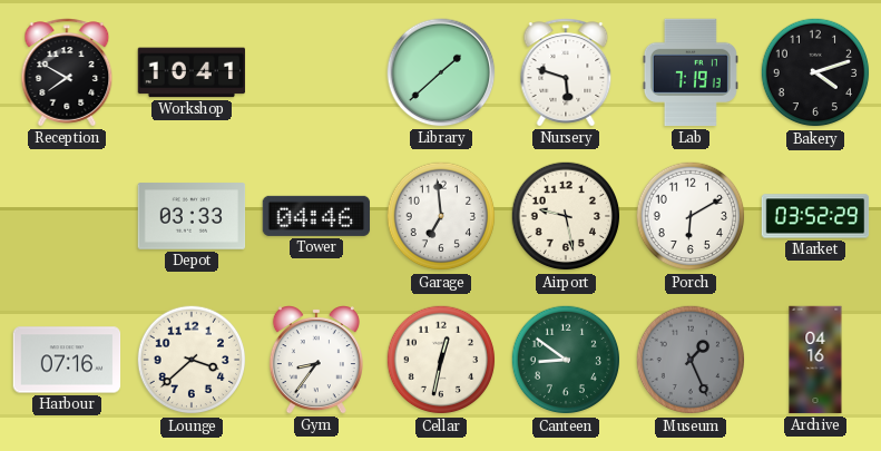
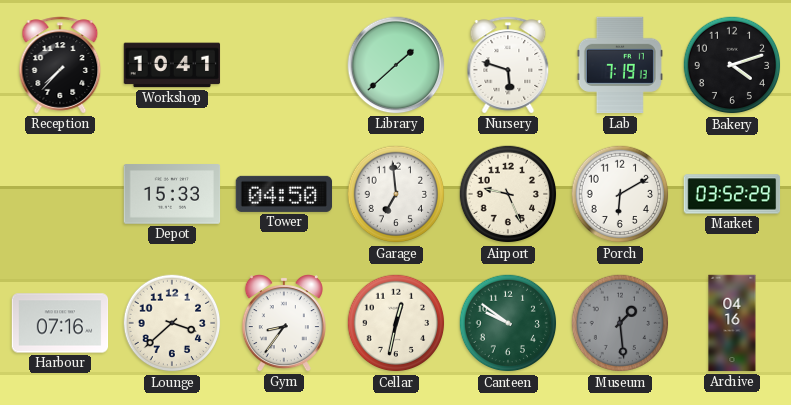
Reception: 7:50 -> 7:37
Depot: 03:33 -> 15:33
Tower: 04:46 -> 04:50
Airport: 9:28 -> 9:26
Canteen: 8:51 -> 9:51
Museum: 1:26 -> 1:29
